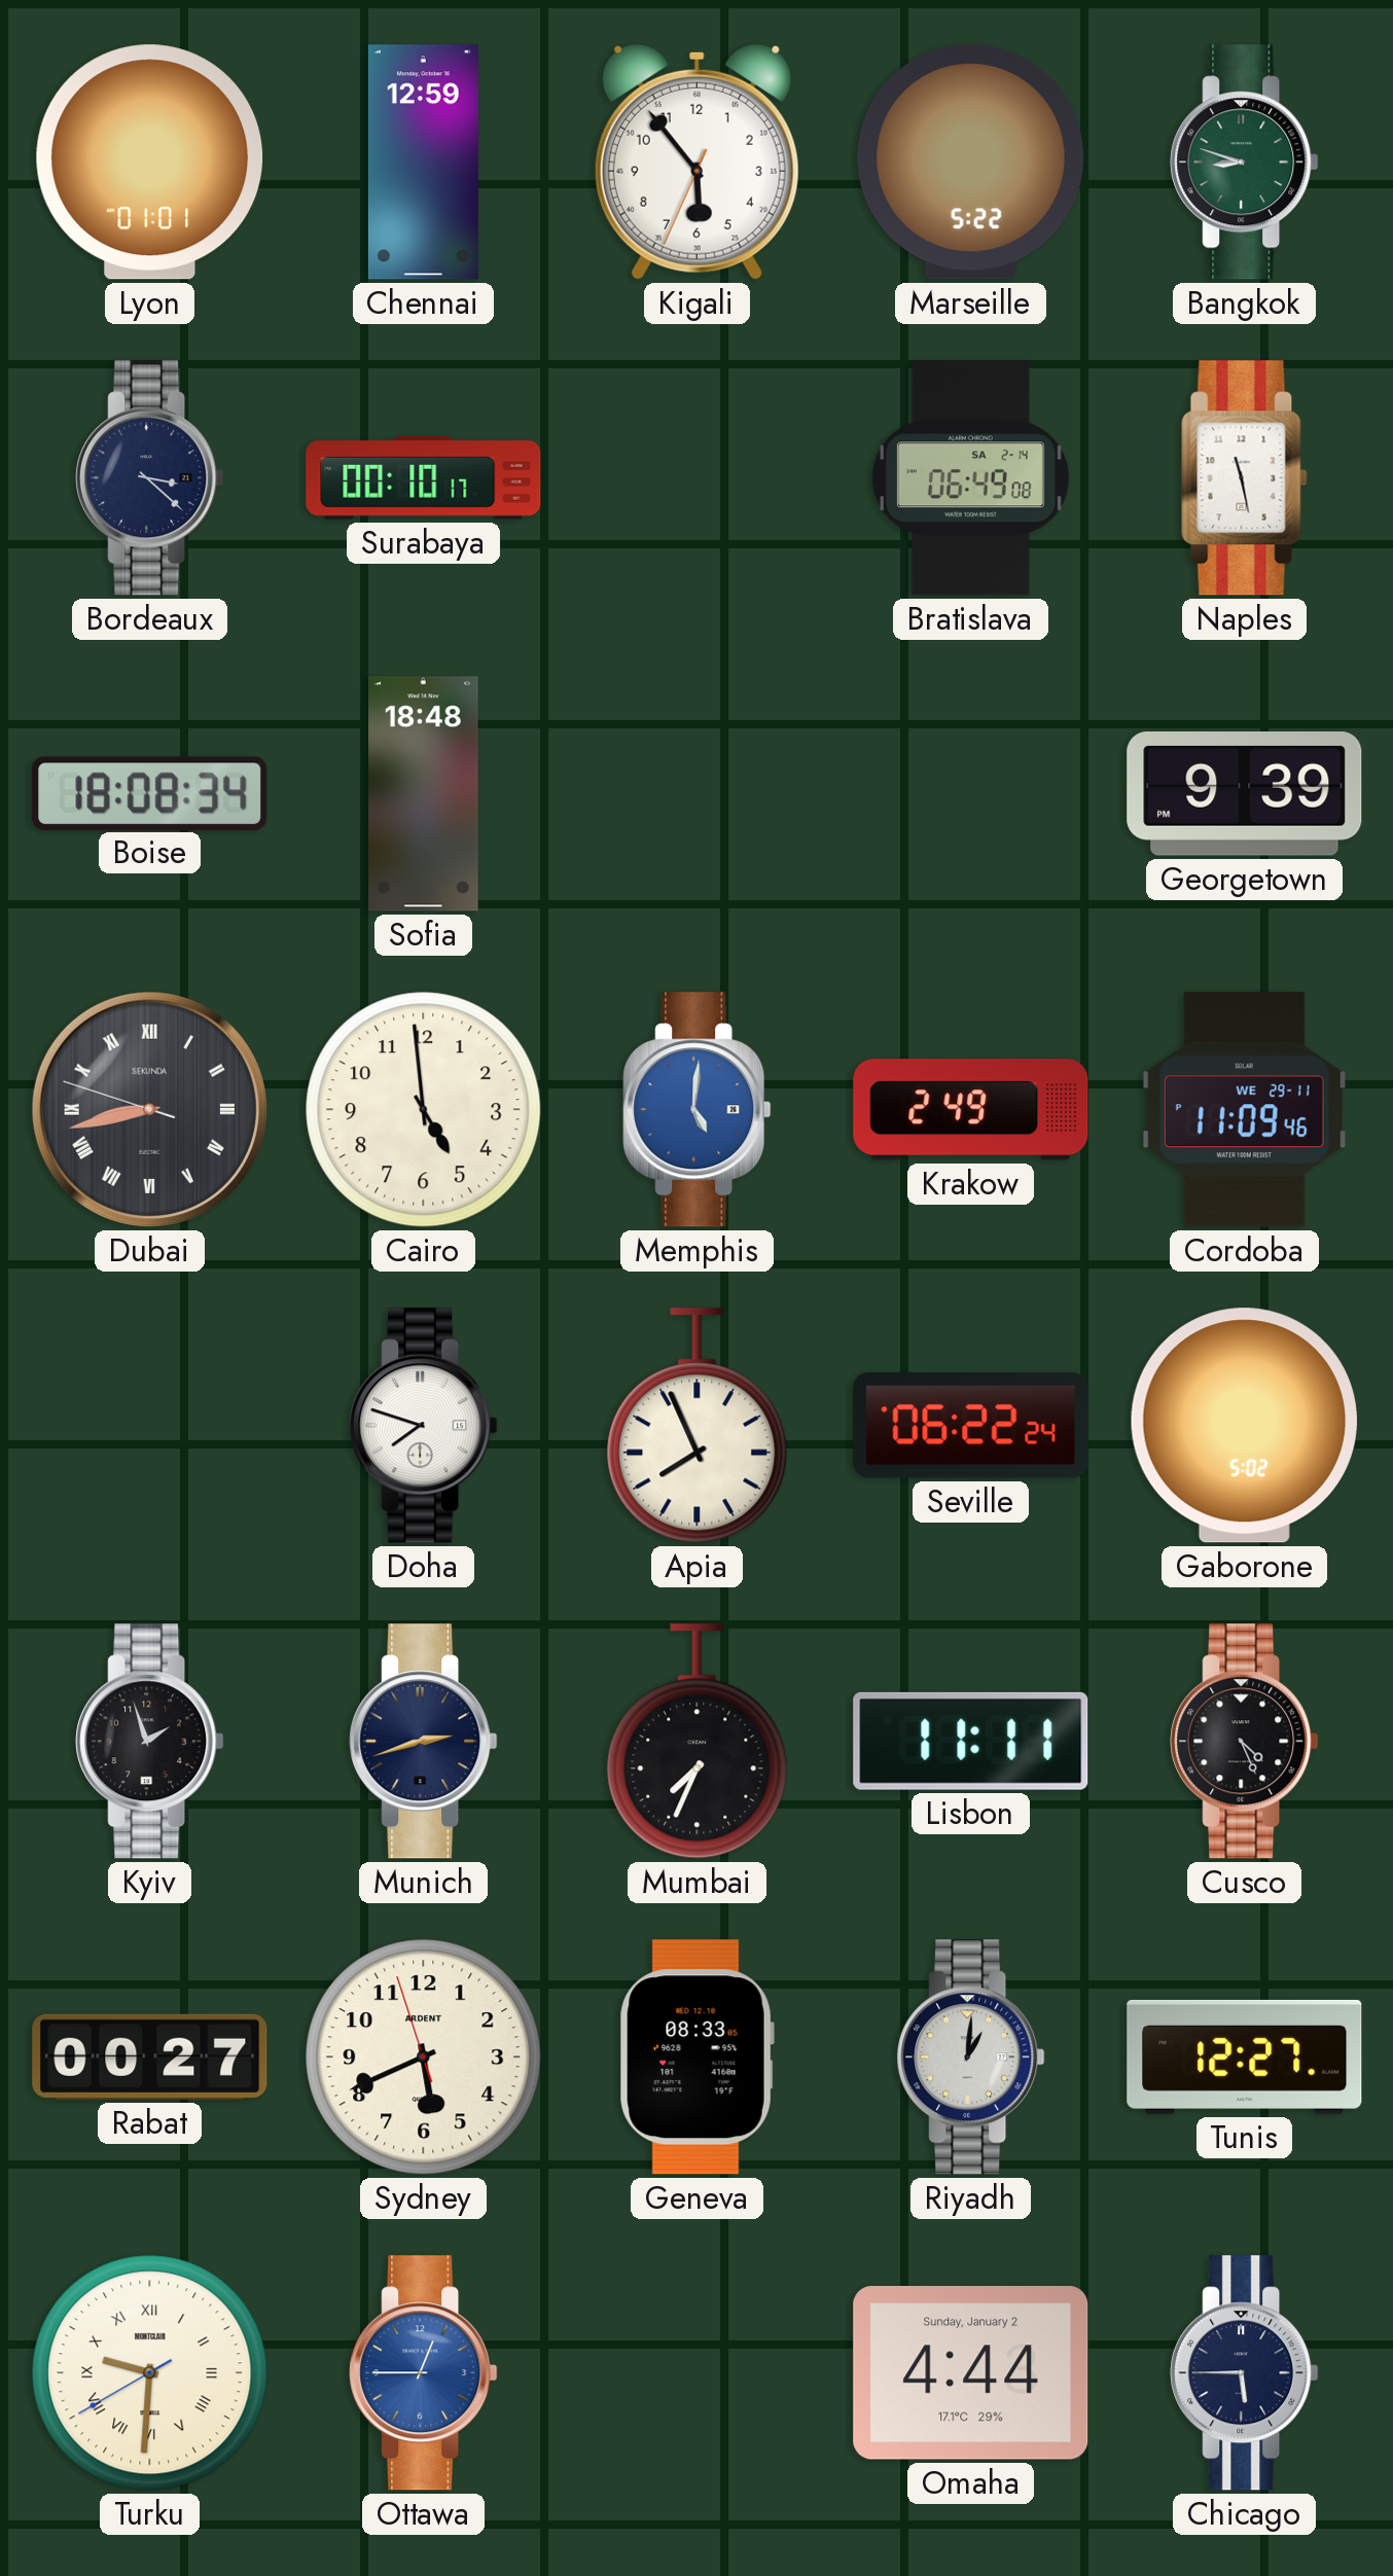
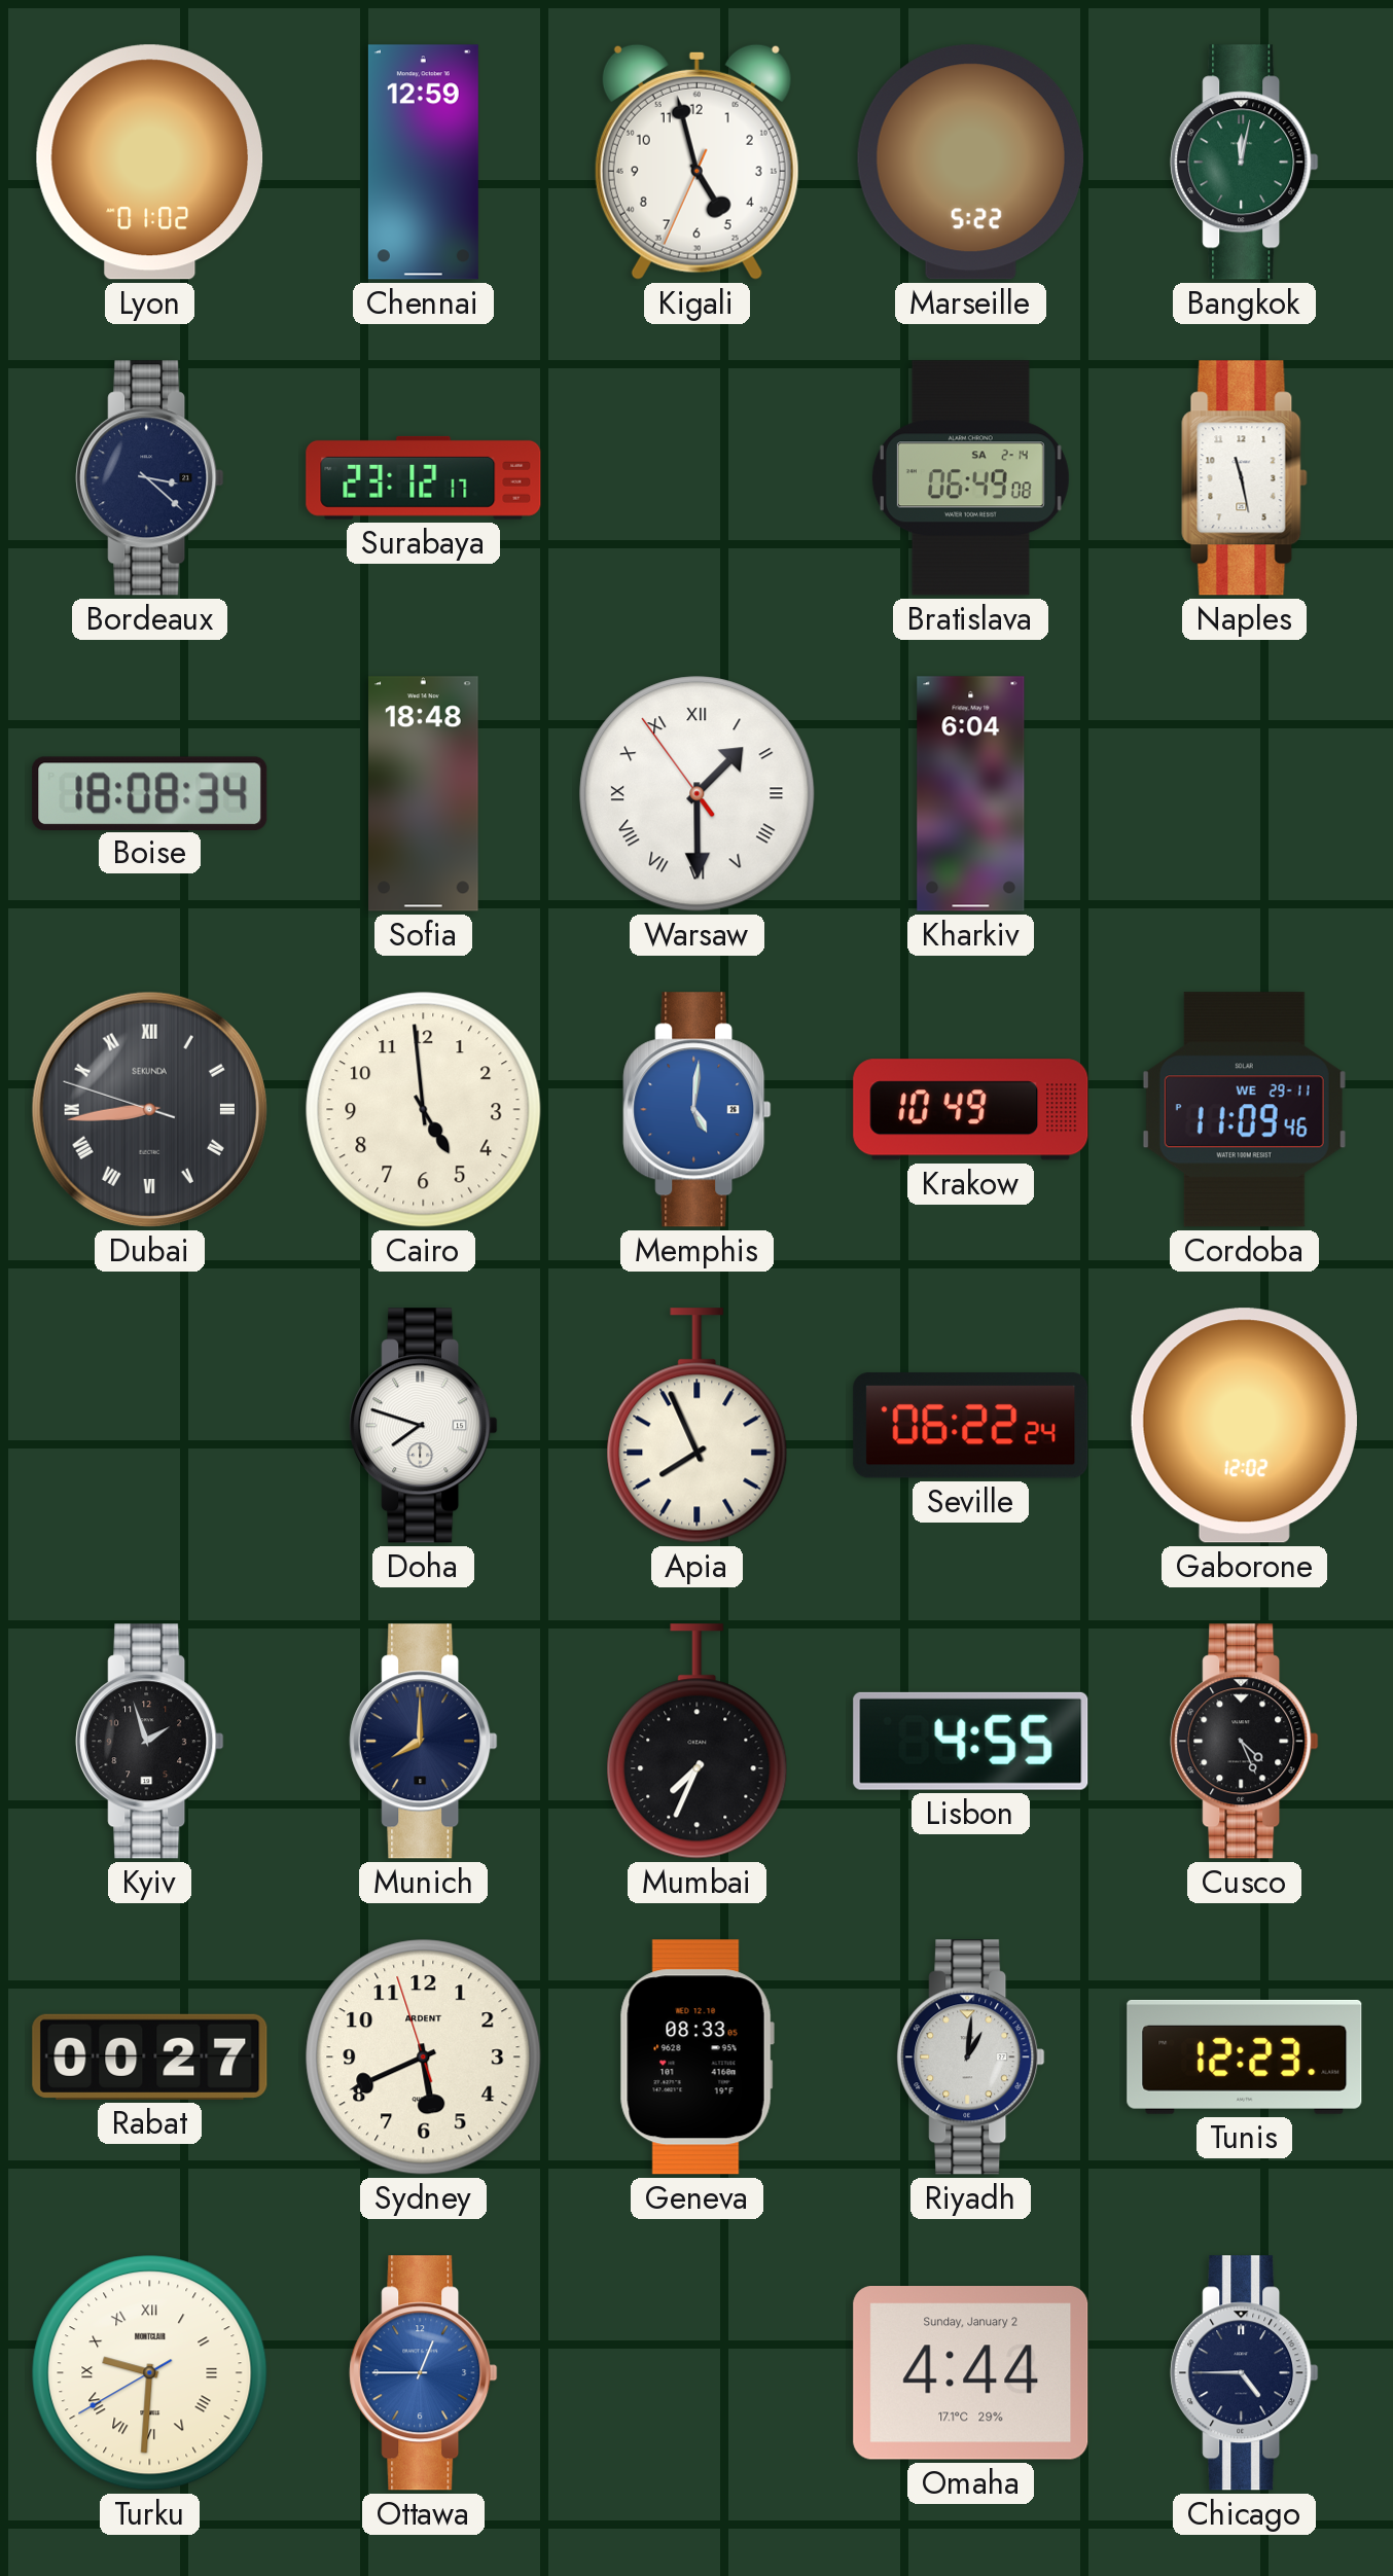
Lyon: 01:01 -> 01:02
Kigali: 5:53 -> 4:57
Bangkok: 8:48 -> 12:02
Surabaya: 00:10 -> 23:12
Warsaw: none -> 1:29
Kharkiv: none -> 6:04
Georgetown: 9:39 -> none
Dubai: 8:42 -> 8:43
Krakow: 2:49 -> 10:49
Gaborone: 5:02 -> 12:02
Munich: 2:42 -> 8:00
Lisbon: 11:11 -> 4:55
Tunis: 12:27 -> 12:23
Chicago: 5:45 -> 4:45
